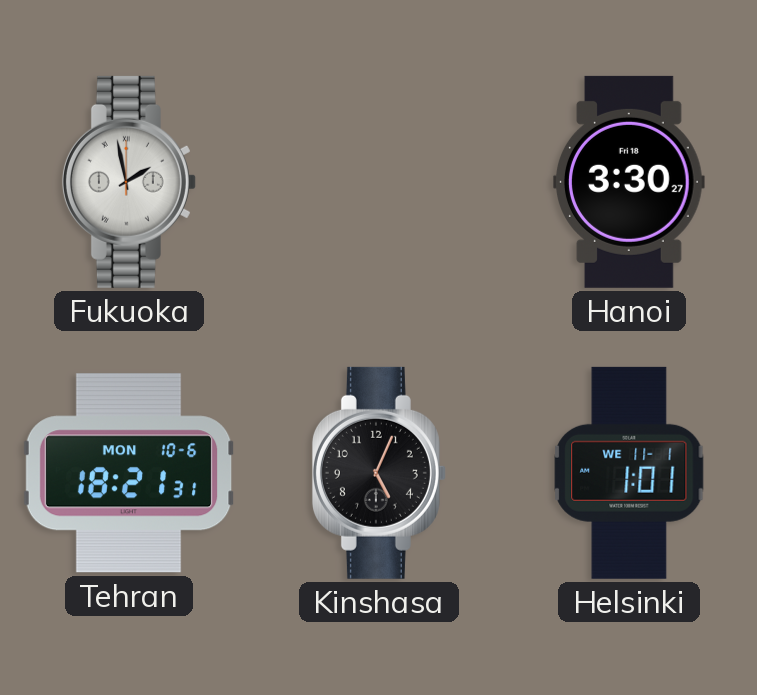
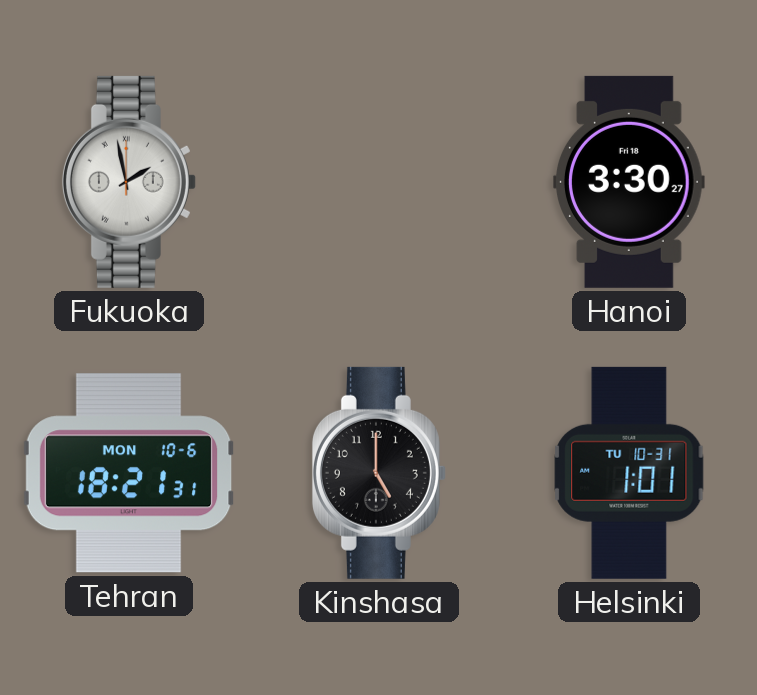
Kinshasa: 5:04 -> 5:00
Helsinki date: WE 11-1 -> TU 10-31
